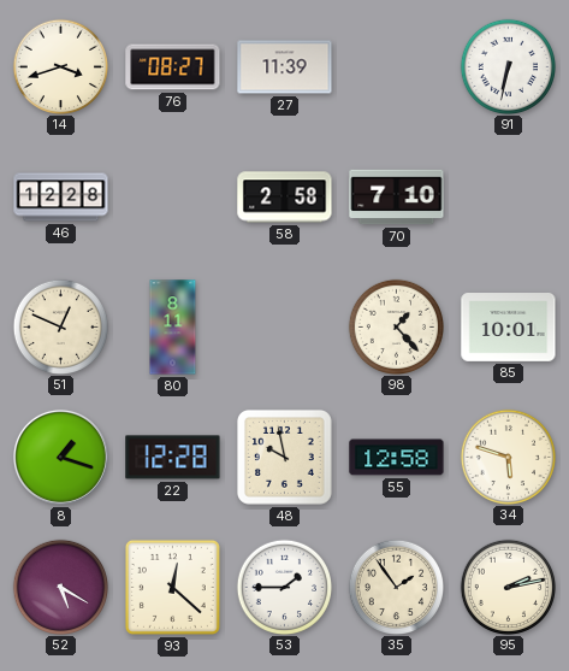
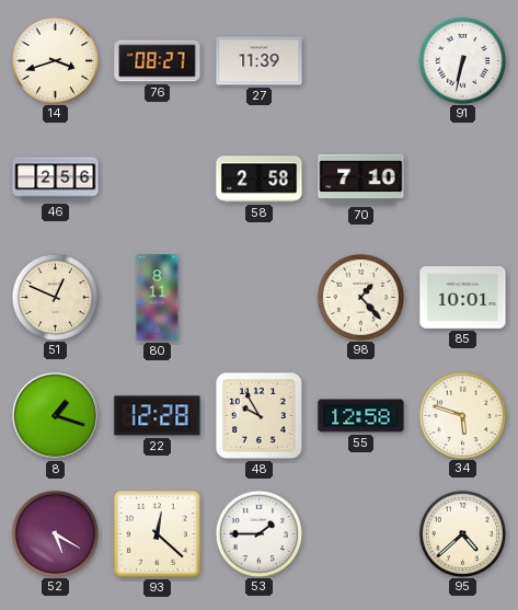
46: 12:28 -> 2:56
48: 9:58 -> 9:55
35: 1:54 -> none
95: 2:13 -> 4:38
